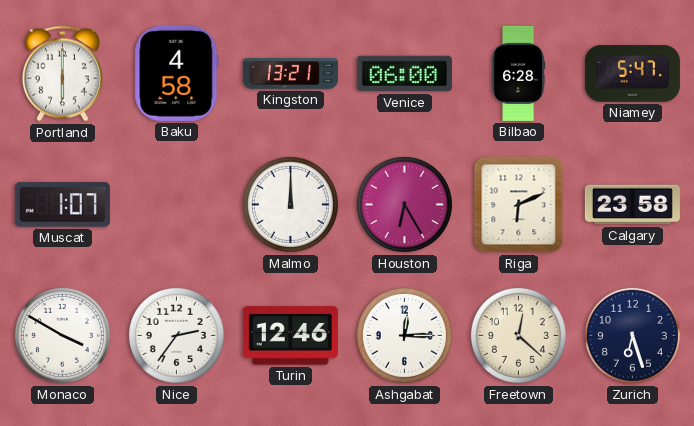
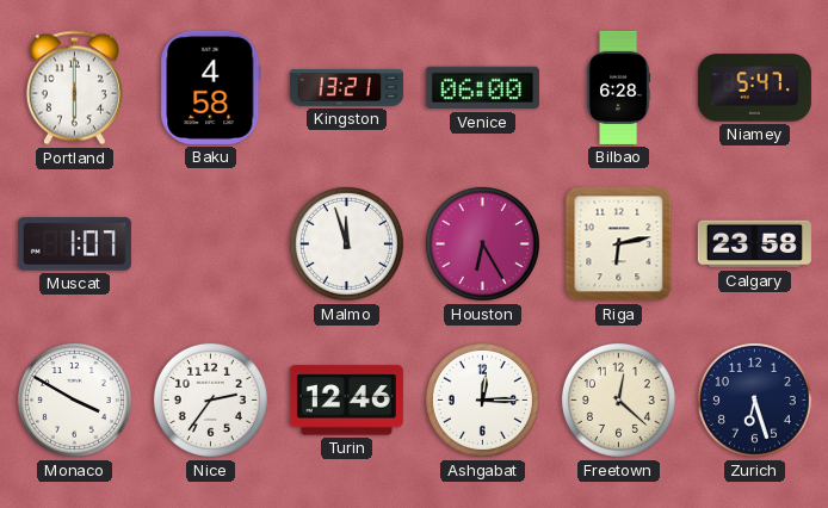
Malmo: 12:00 -> 11:57
Riga: 6:11 -> 6:13
